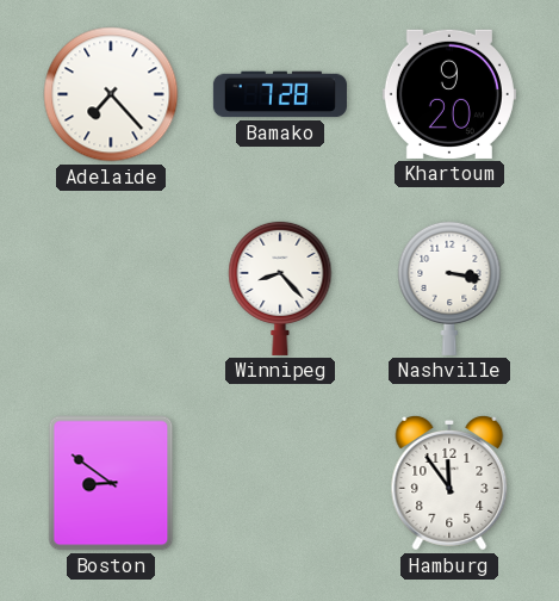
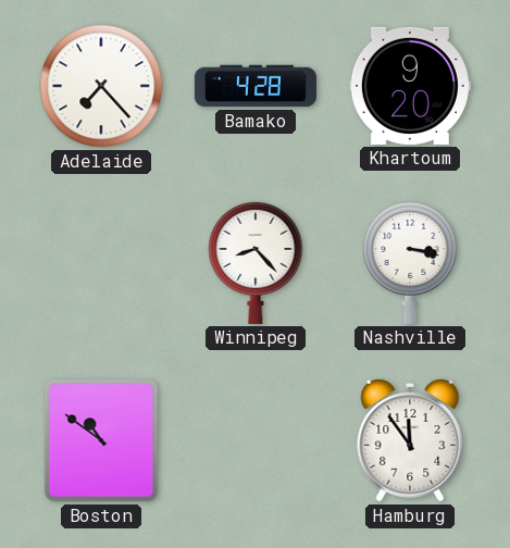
Bamako: 7:28 -> 4:28
Boston: 8:51 -> 10:51
